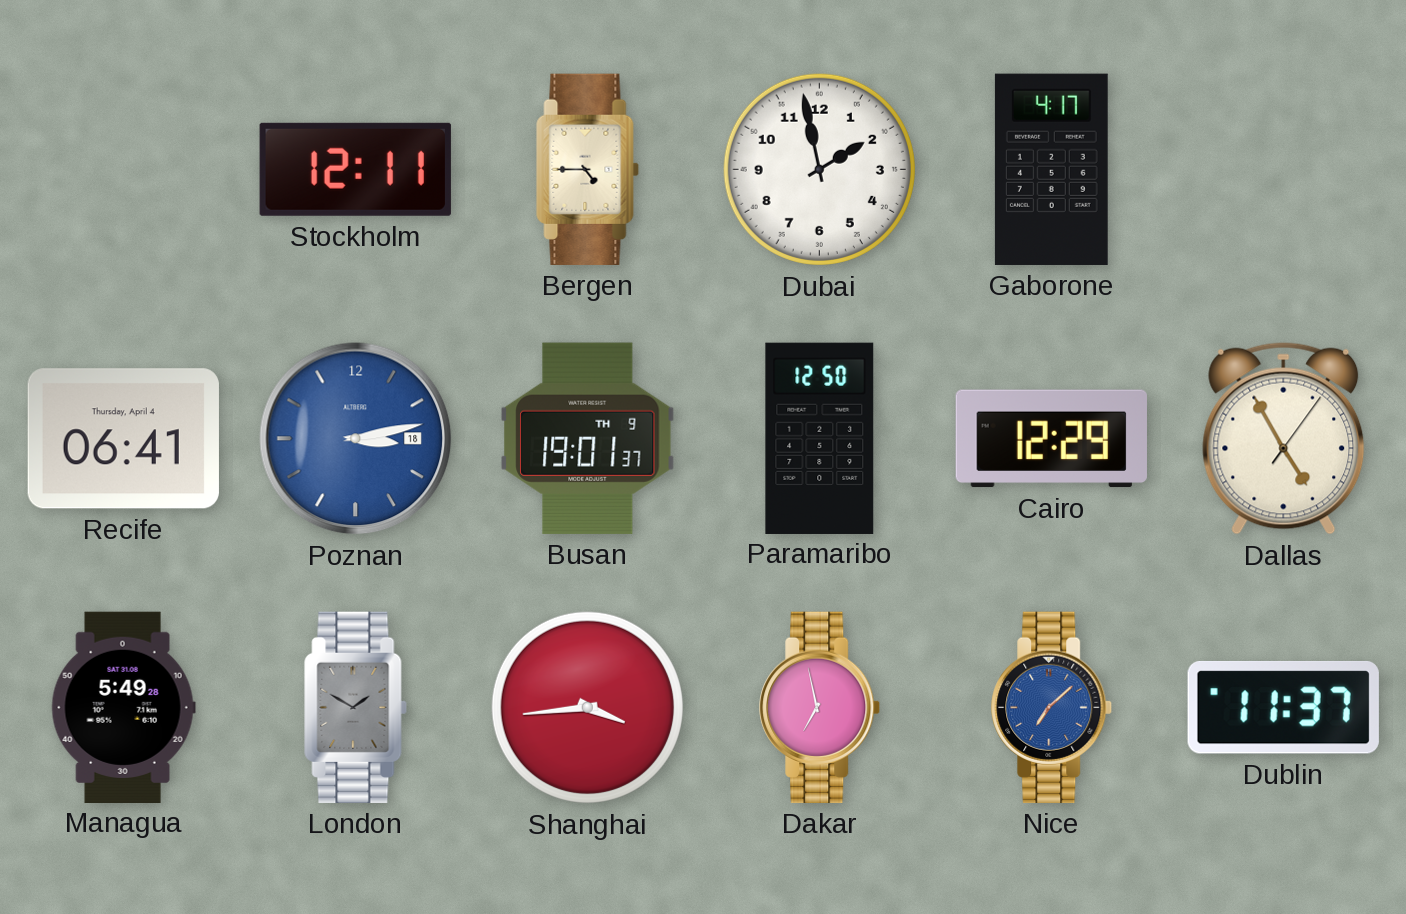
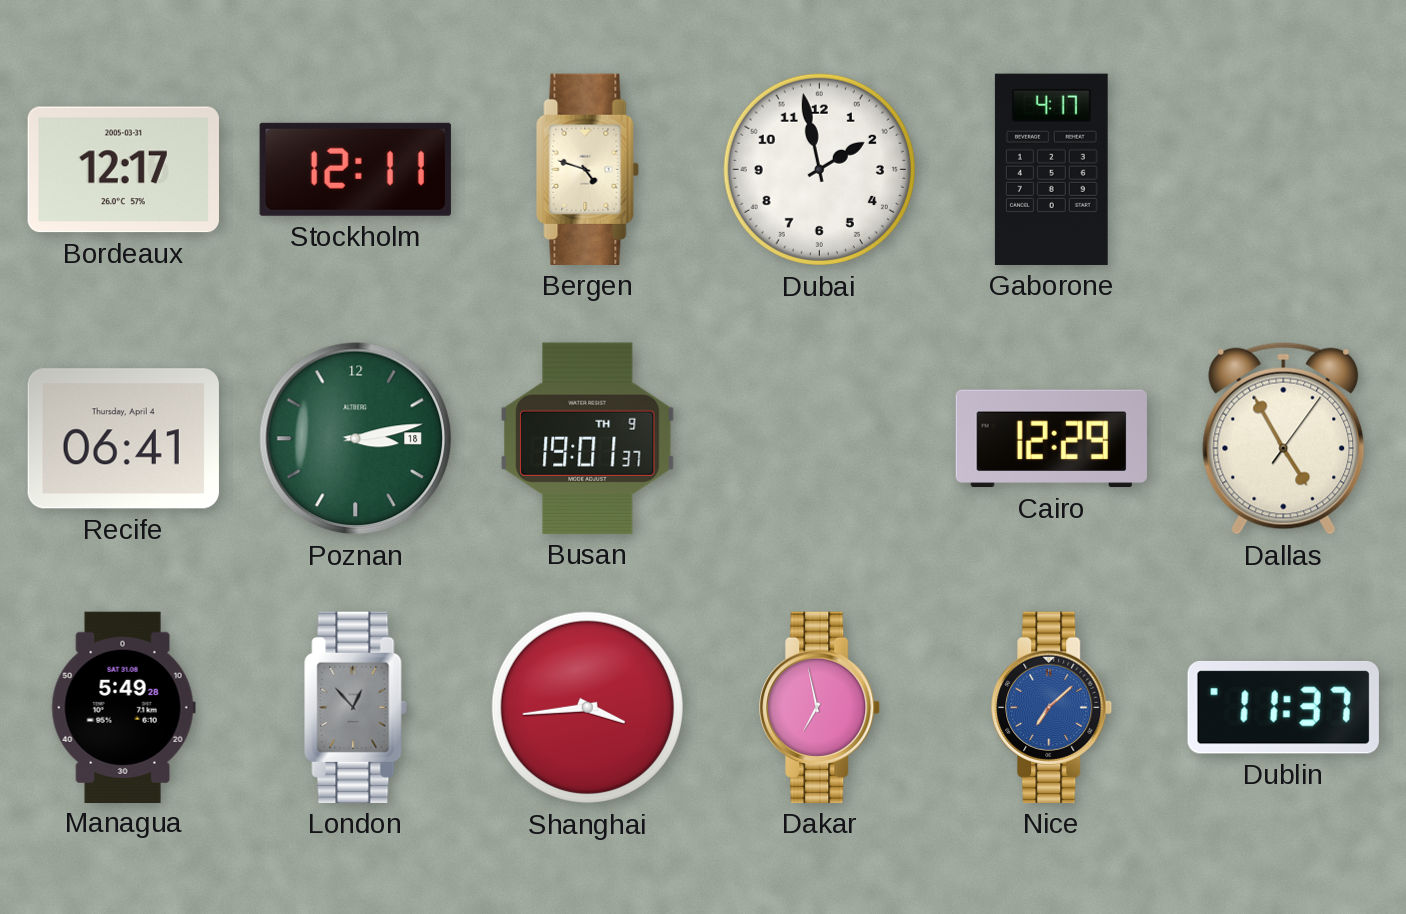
Bordeaux: none -> 12:17
Bergen: 4:45 -> 4:48
Poznan dial: blue -> green
Paramaribo: 12:50 -> none
London: 1:50 -> 12:53
